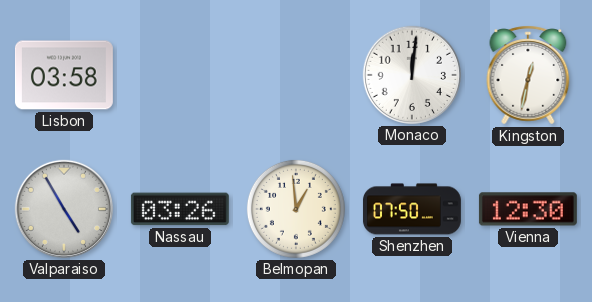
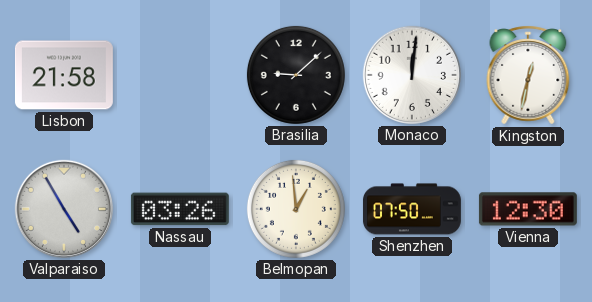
Lisbon: 03:58 -> 21:58
Brasilia: none -> 9:08
